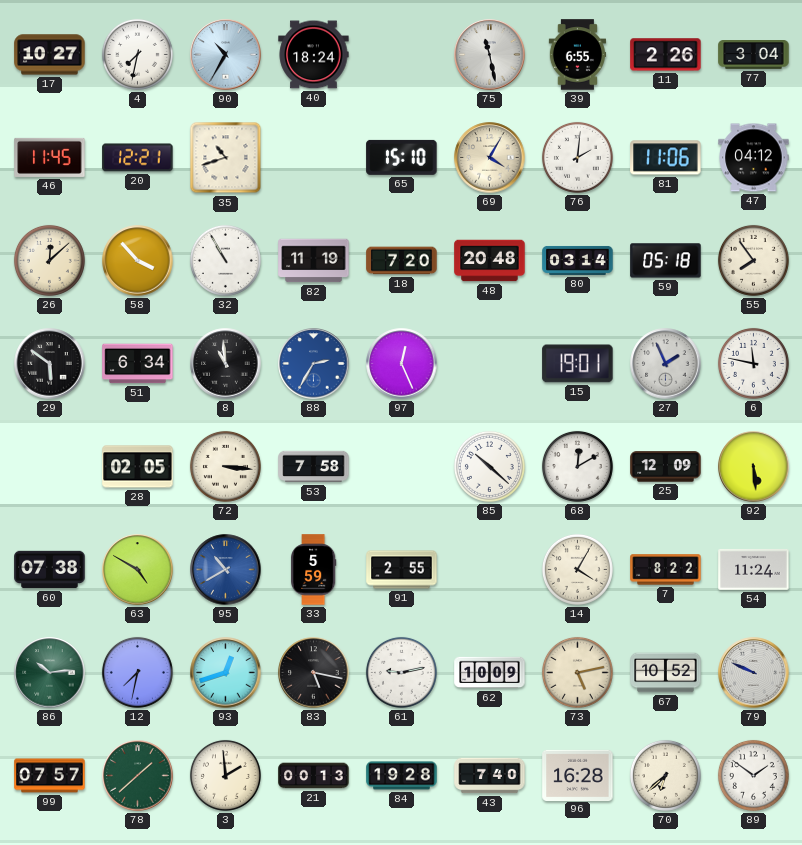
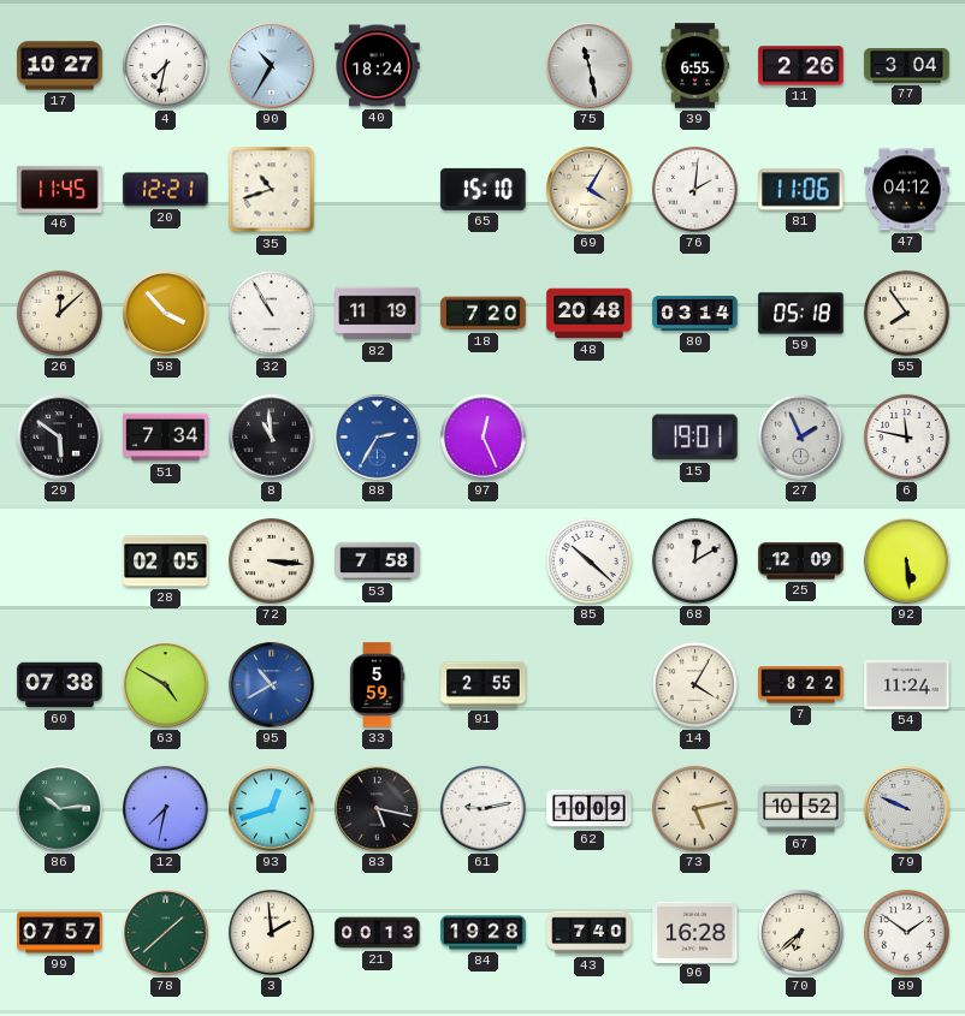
51: 6:34 -> 7:34
